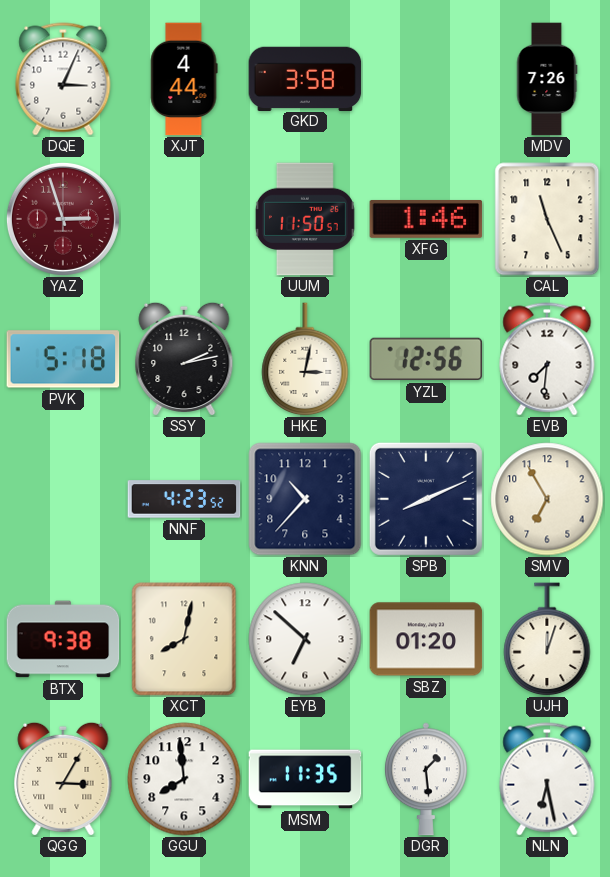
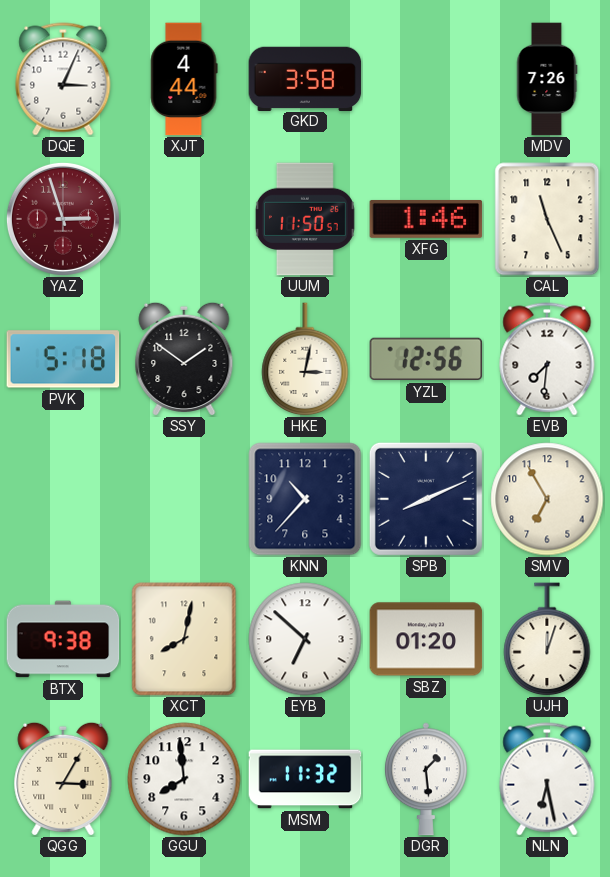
SSY: 2:13 -> 1:51
NNF: 4:23 -> none
MSM: 11:35 -> 11:32
